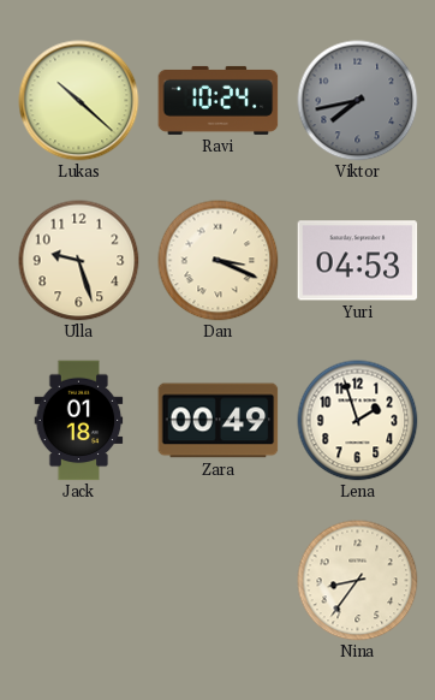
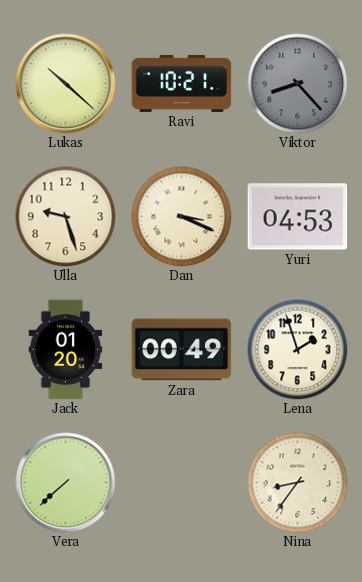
Ravi: 10:24 -> 10:21
Viktor: 7:43 -> 8:23
Jack: 01:18 -> 01:20
Vera: none -> 7:38
